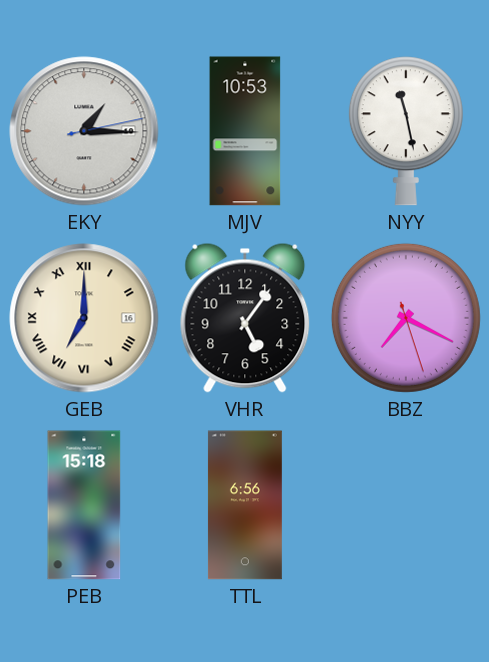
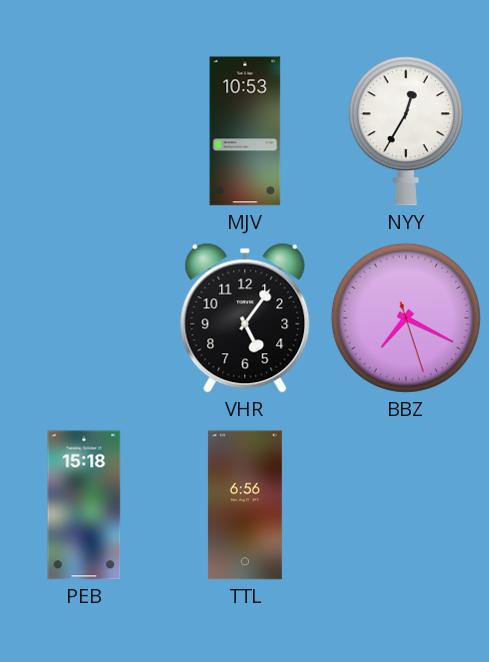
EKY: 1:15 -> none
NYY: 11:28 -> 12:35
GEB: 7:00 -> none
